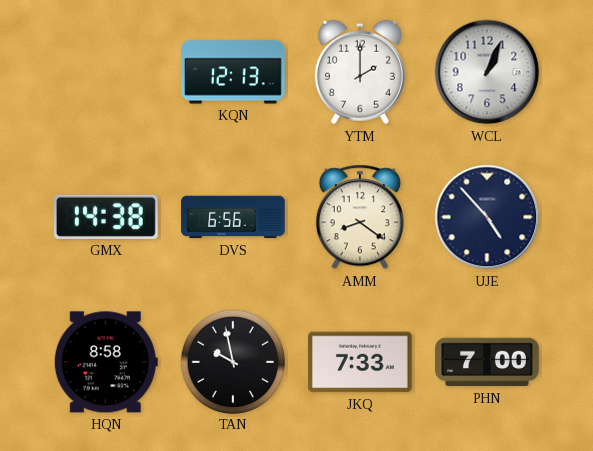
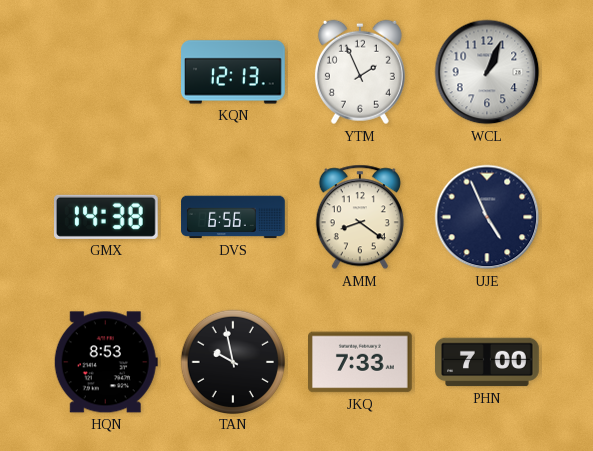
YTM: 2:00 -> 1:56
UJE: 4:53 -> 4:56
HQN: 8:58 -> 8:53
